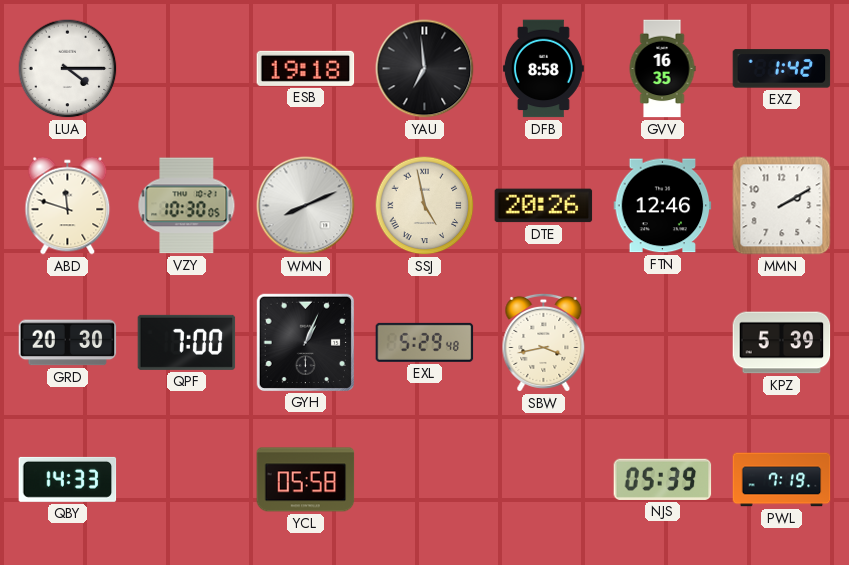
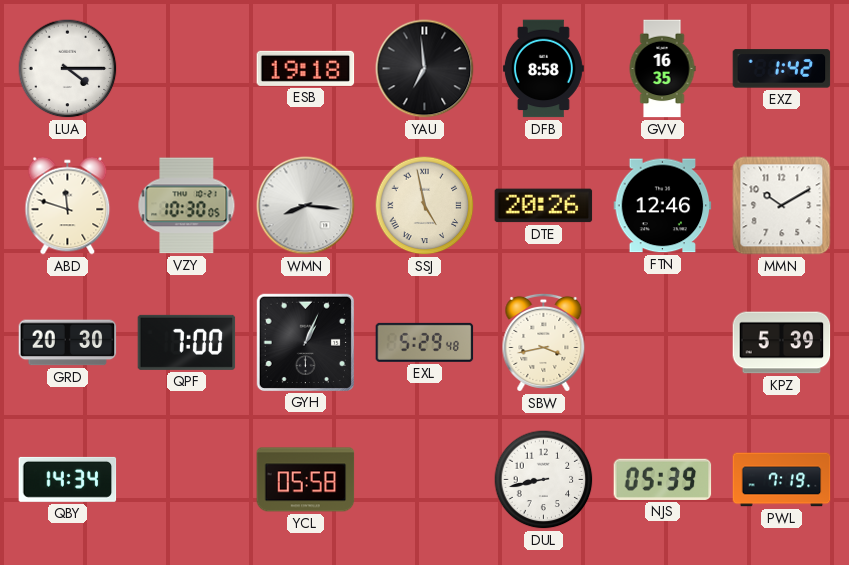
WMN: 8:11 -> 8:16
MMN: 2:10 -> 10:10
QBY: 14:33 -> 14:34
DUL: none -> 8:43
